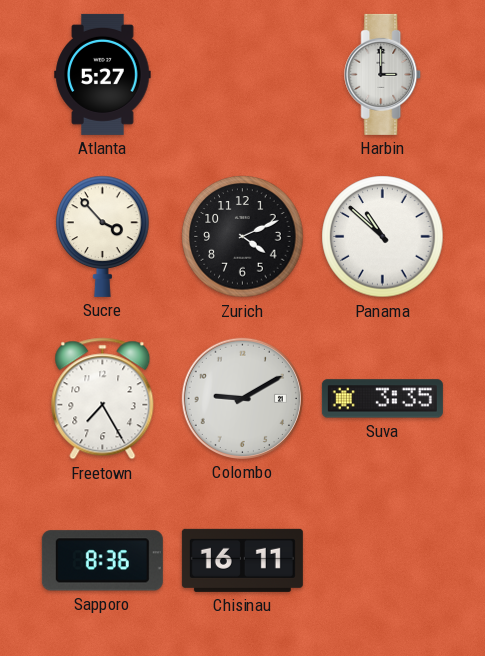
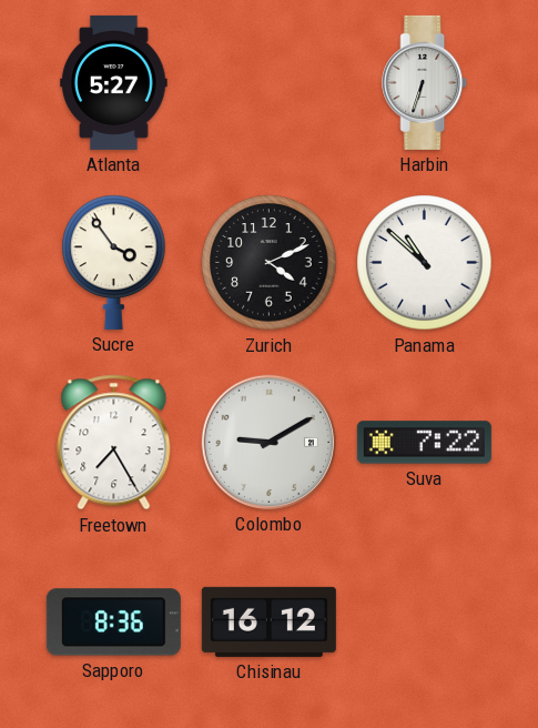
Harbin: 3:00 -> 6:33
Sucre: 3:53 -> 3:54
Suva: 3:35 -> 7:22
Chisinau: 16:11 -> 16:12
